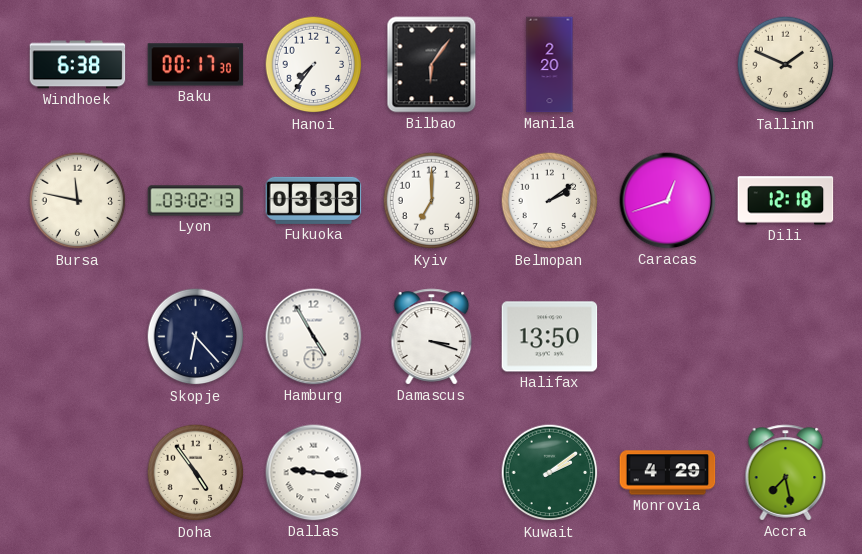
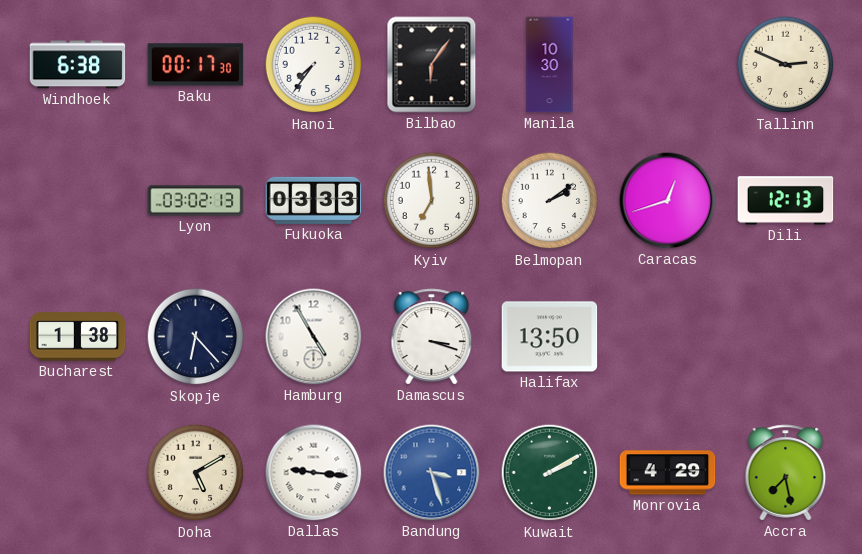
Manila: 2:20 -> 10:30
Tallinn: 1:49 -> 2:49
Bursa: 11:47 -> none
Kyiv: 7:00 -> 6:59
Dili: 12:18 -> 12:13
Bucharest: none -> 1:38
Doha: 4:54 -> 5:10
Bandung: none -> 3:27
Kuwait: 2:09 -> 2:10
